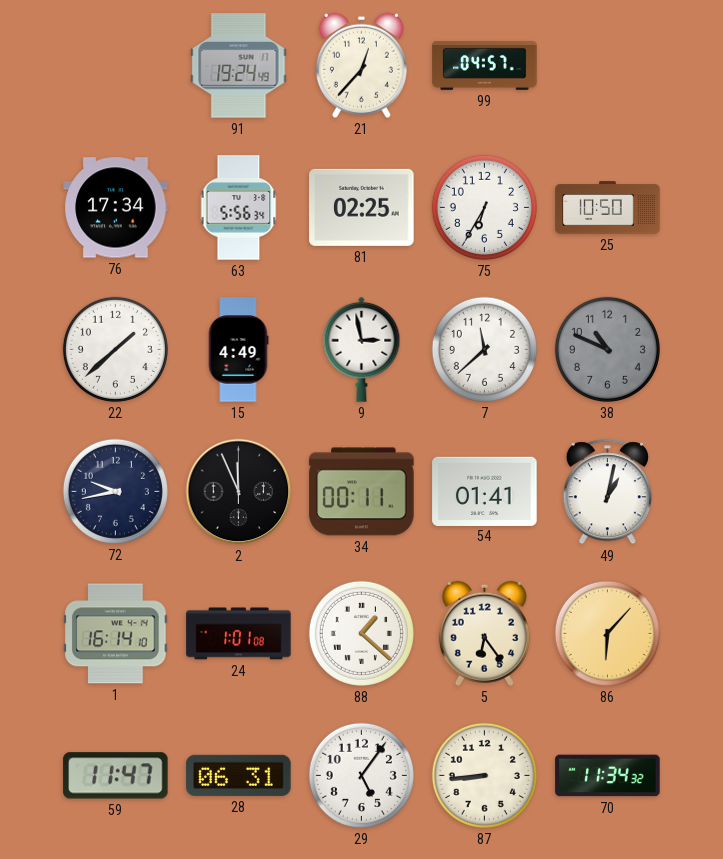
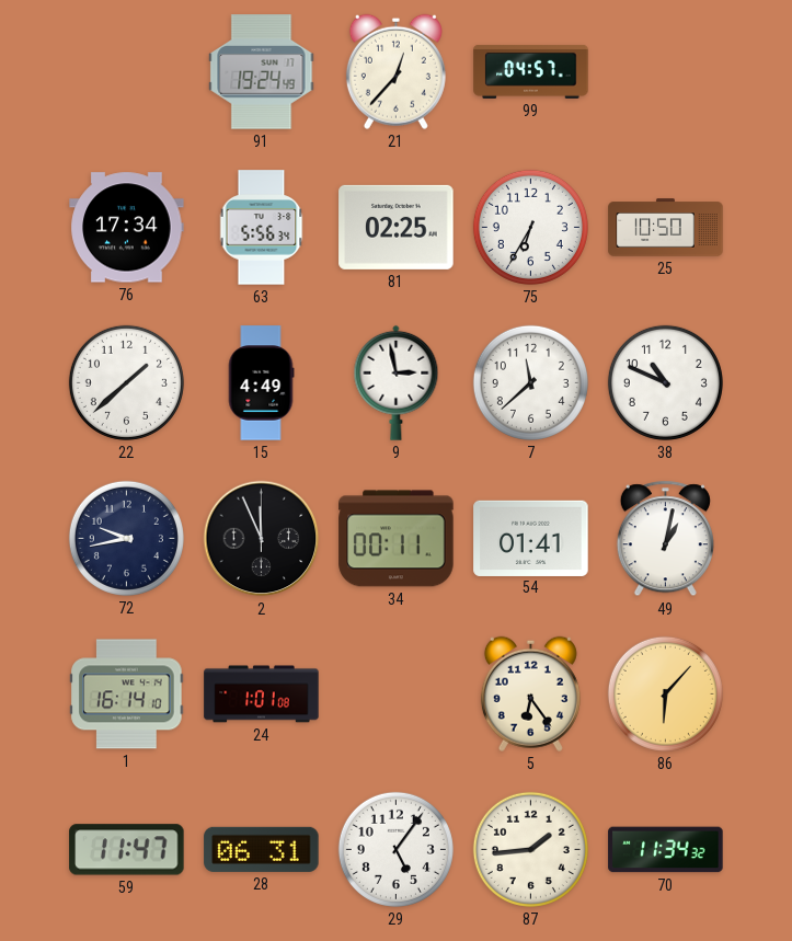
38 dial: grey -> white
88: 1:22 -> none
87: 8:44 -> 1:44
